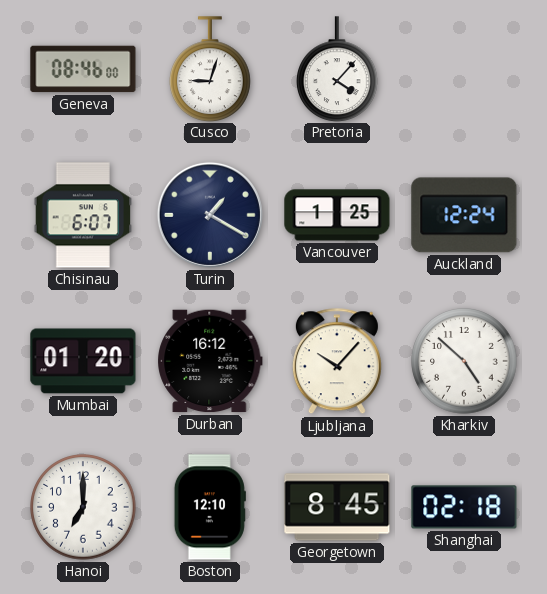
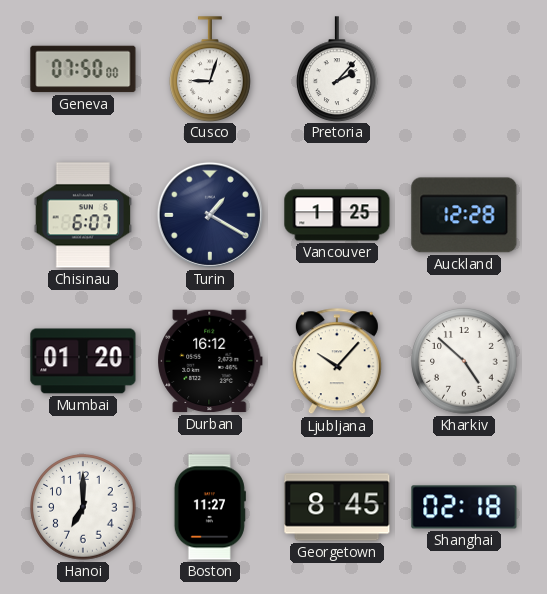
Geneva: 08:46 -> 07:50
Pretoria: 4:07 -> 2:07
Auckland: 12:24 -> 12:28
Boston: 12:10 -> 11:27
